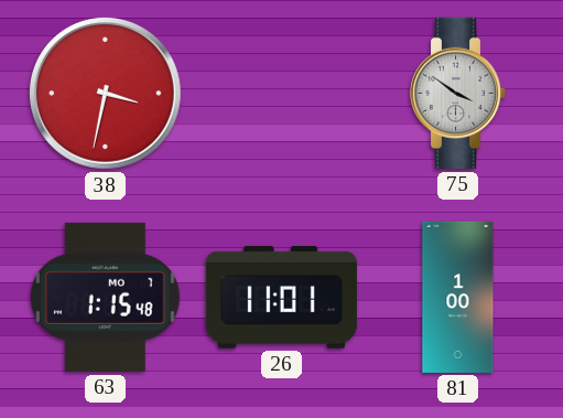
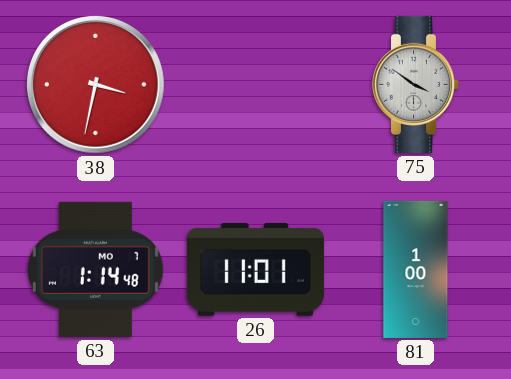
63: 1:15 -> 1:14
